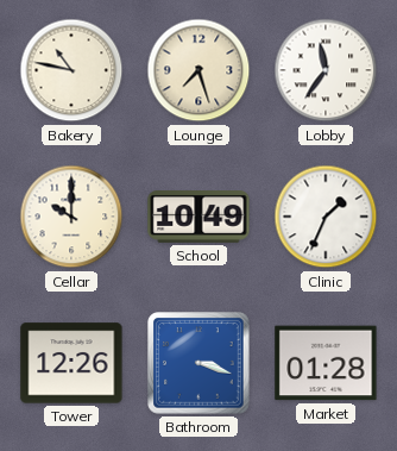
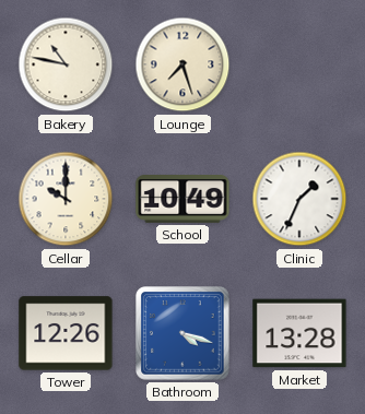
Lobby: 11:36 -> none
Bathroom: 3:18 -> 4:18
Market: 01:28 -> 13:28
